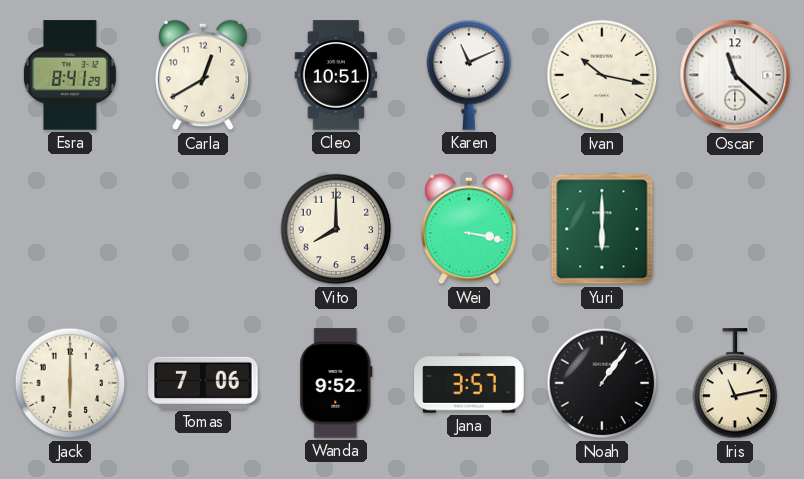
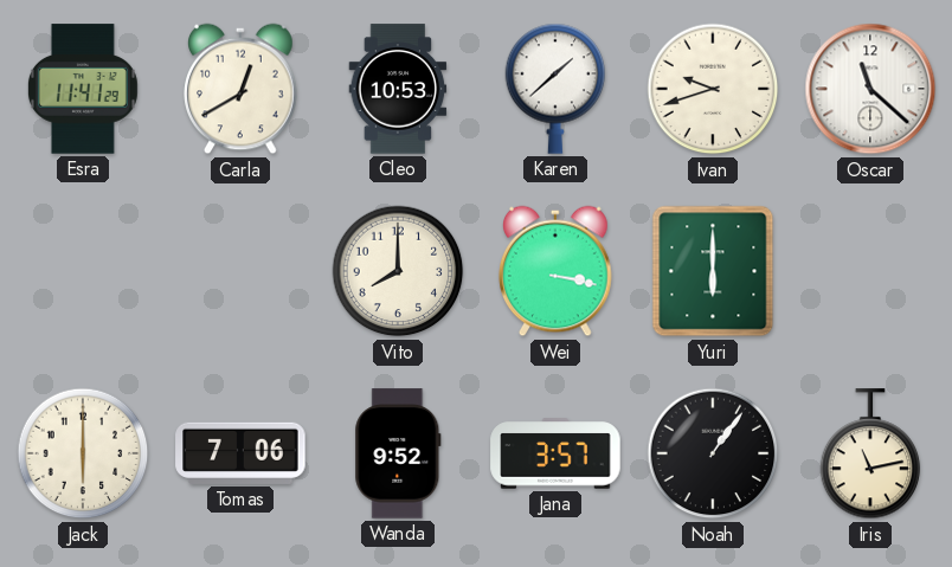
Esra: 8:41 -> 11:41
Cleo: 10:51 -> 10:53
Karen: 11:11 -> 1:38
Ivan: 10:17 -> 9:42
